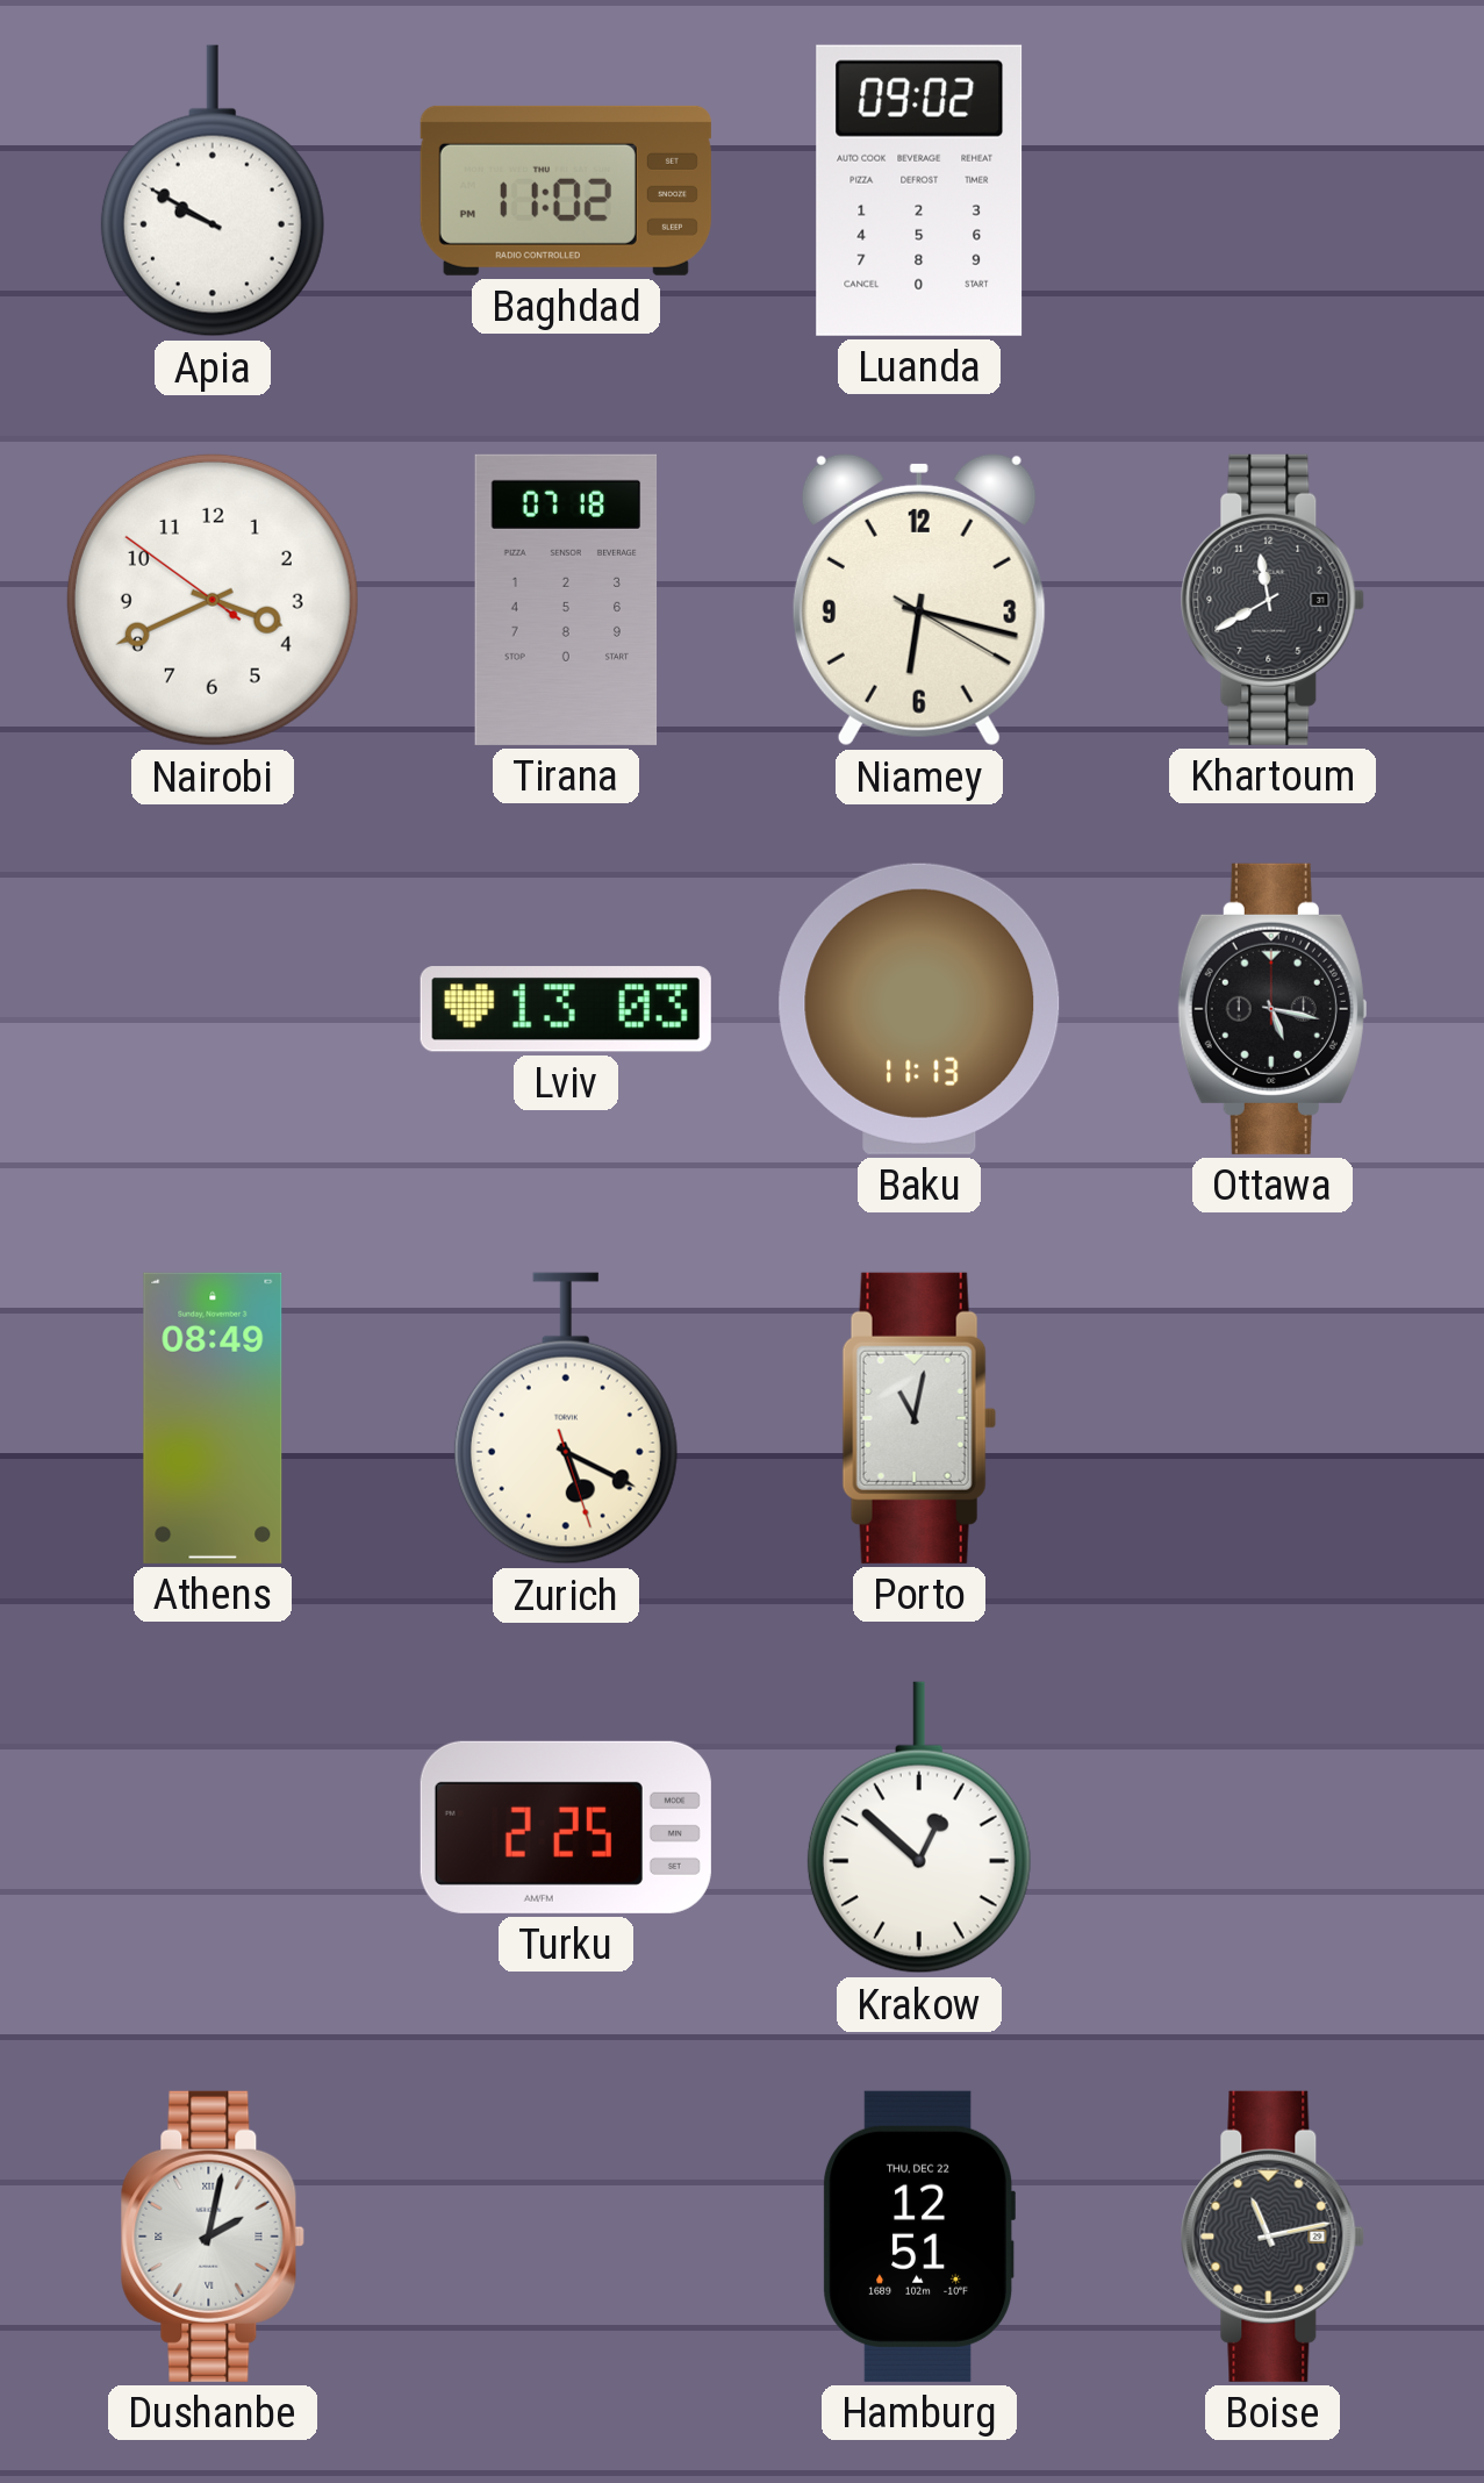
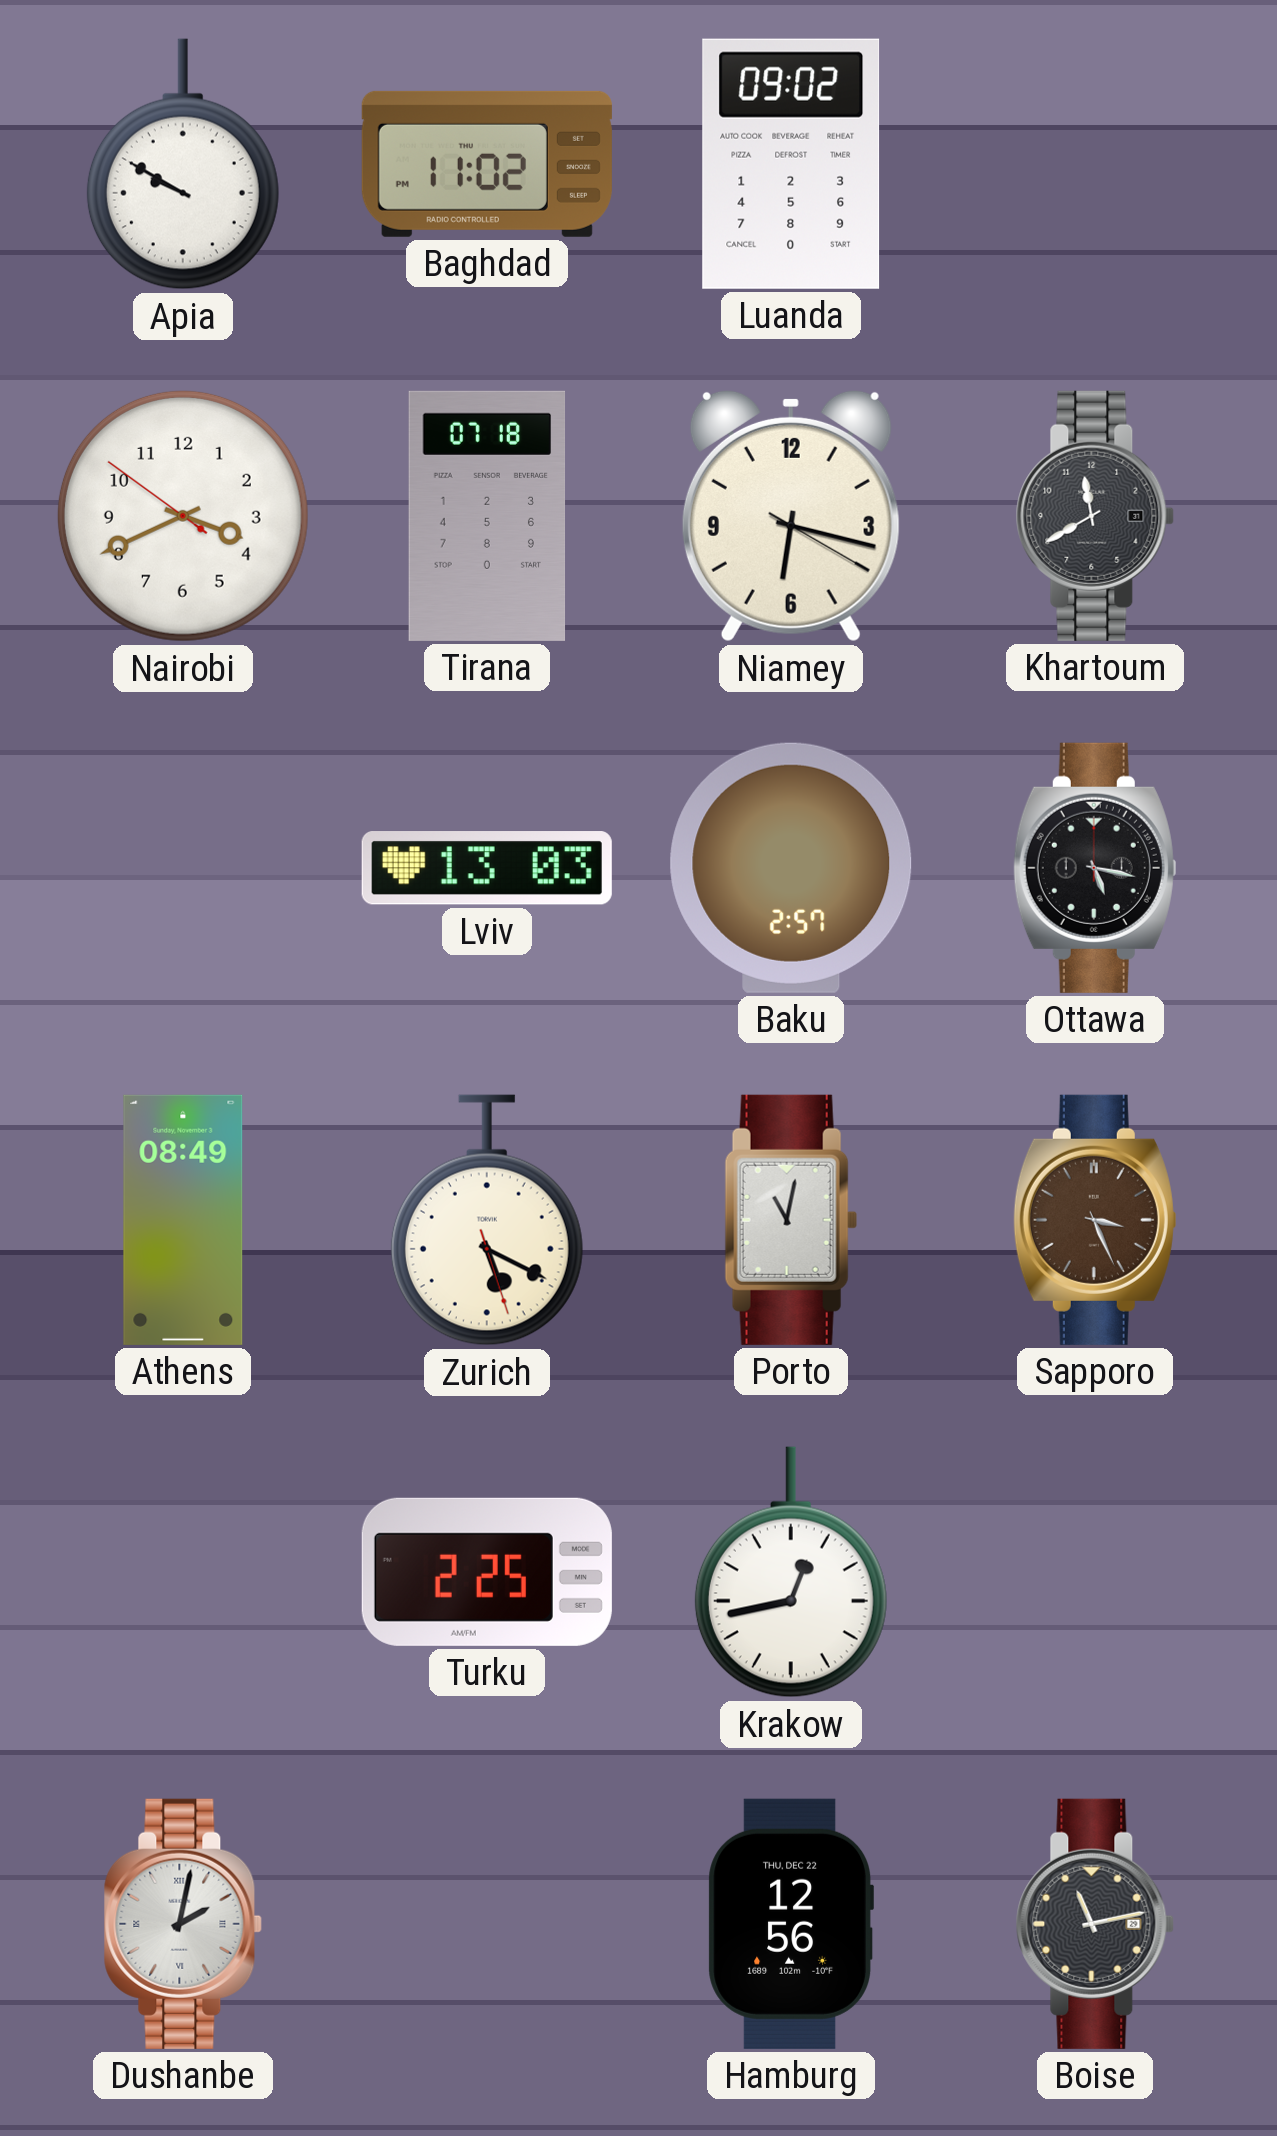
Baku: 11:13 -> 2:57
Sapporo: none -> 3:26
Krakow: 12:52 -> 12:43
Hamburg: 12:51 -> 12:56
